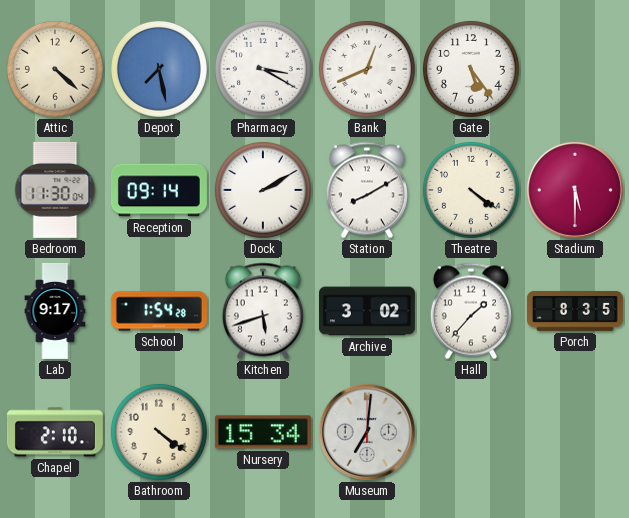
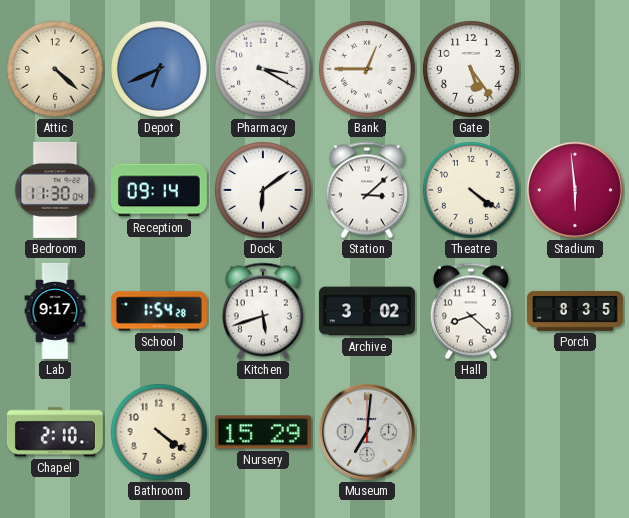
Depot: 7:28 -> 6:41
Bank: 12:41 -> 12:45
Dock: 2:10 -> 6:09
Station: 8:10 -> 3:08
Stadium: 5:30 -> 5:59
Hall: 1:37 -> 8:22
Nursery: 15:34 -> 15:29
